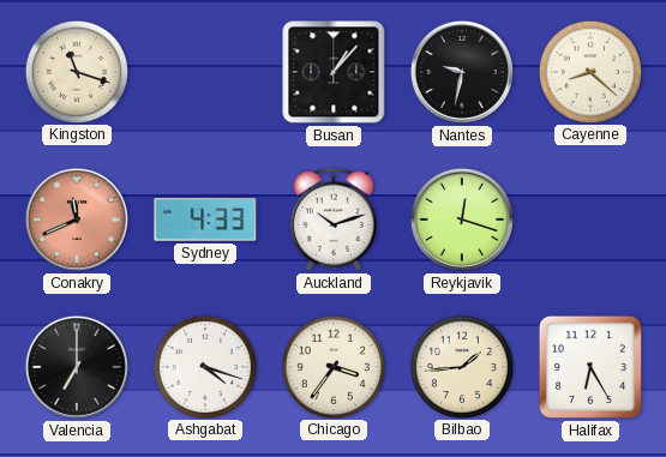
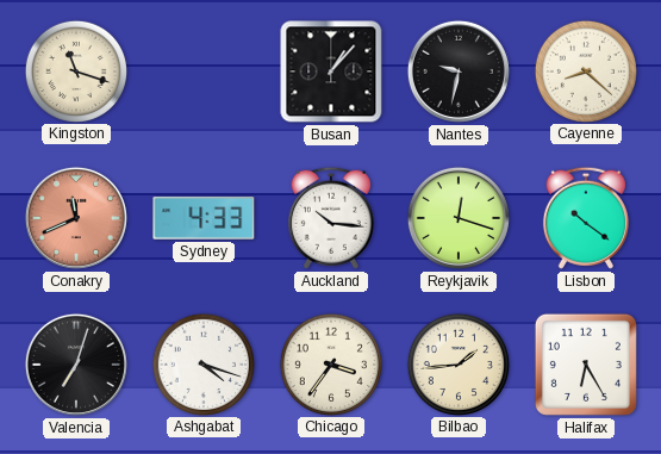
Auckland: 10:12 -> 10:16
Lisbon: none -> 10:21
Valencia: 7:00 -> 7:03
